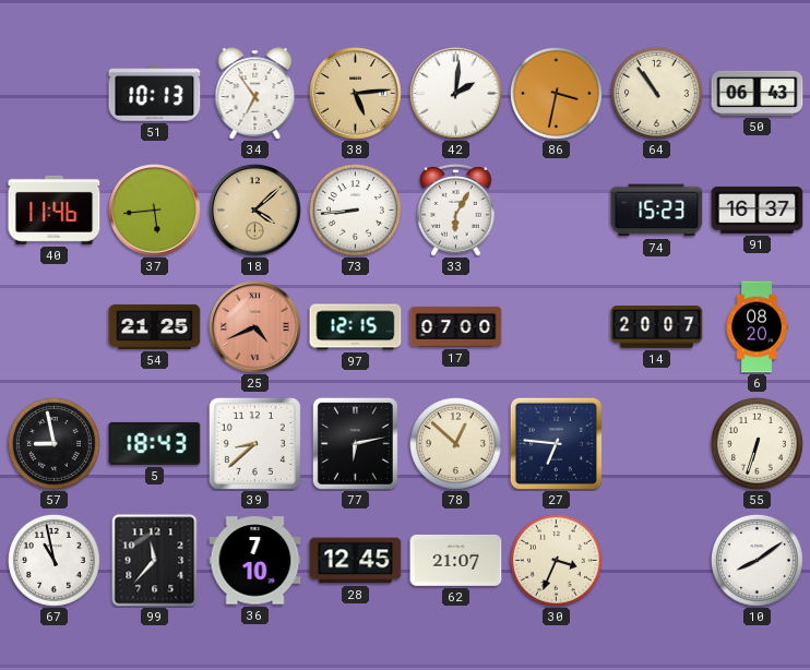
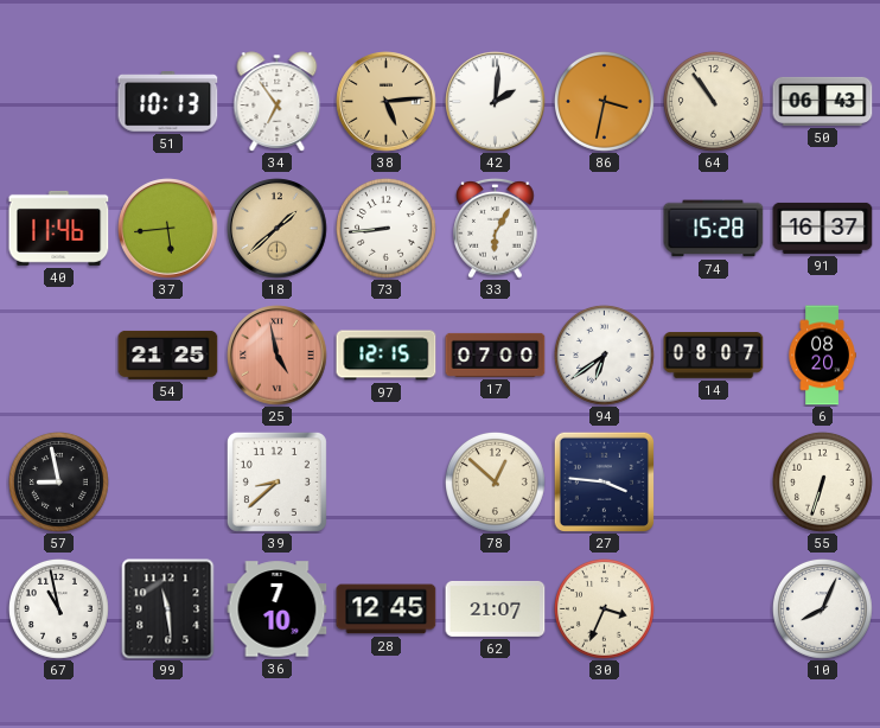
18: 4:08 -> 1:38
74: 15:23 -> 15:28
25: 4:41 -> 4:58
94: none -> 6:39
14: 20:07 -> 08:07
5: 18:43 -> none
77: 6:13 -> none
27: 6:46 -> 3:46
99: 11:37 -> 11:29
10: 8:09 -> 8:04
